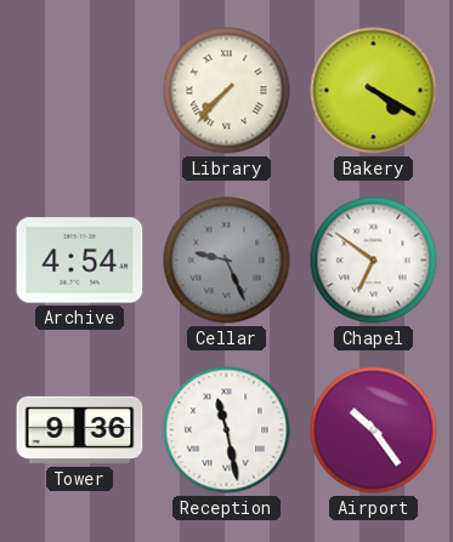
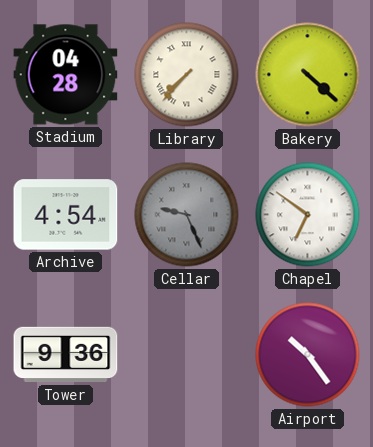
Stadium: none -> 04:28
Bakery: 4:20 -> 4:22
Reception: 11:28 -> none
